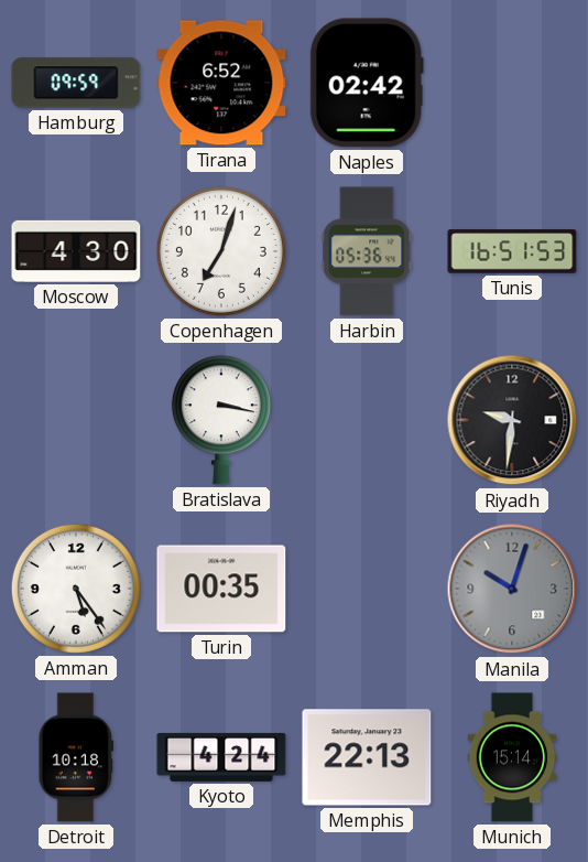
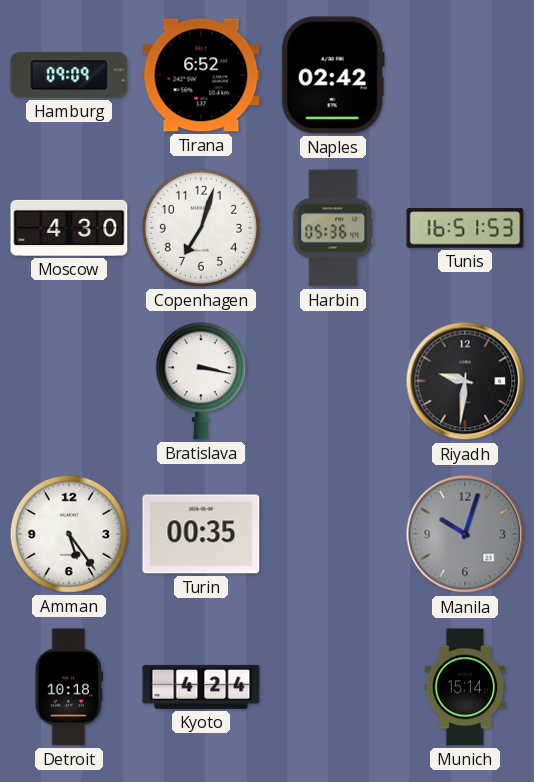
Hamburg: 09:59 -> 09:09
Memphis: 22:13 -> none
